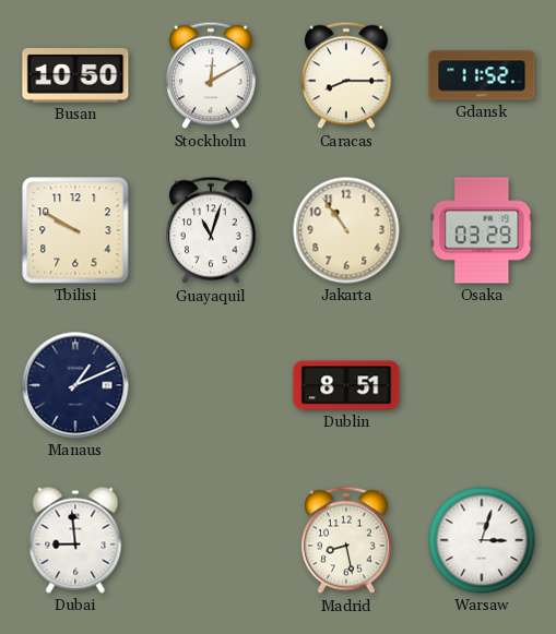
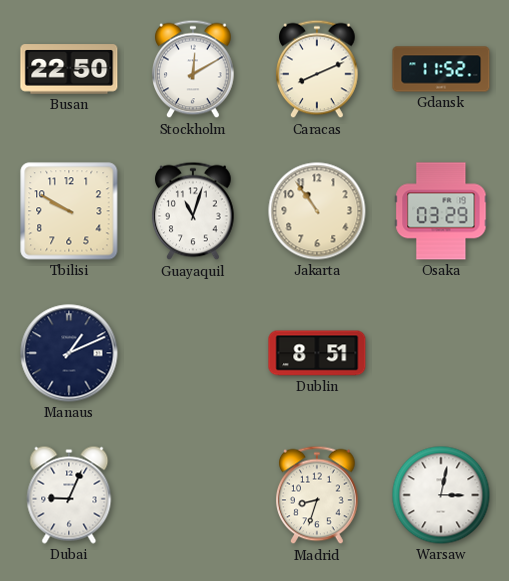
Busan: 10:50 -> 22:50
Caracas: 8:15 -> 8:11
Dubai: 8:59 -> 9:04
Madrid: 8:28 -> 8:33
Warsaw: 3:03 -> 3:02
